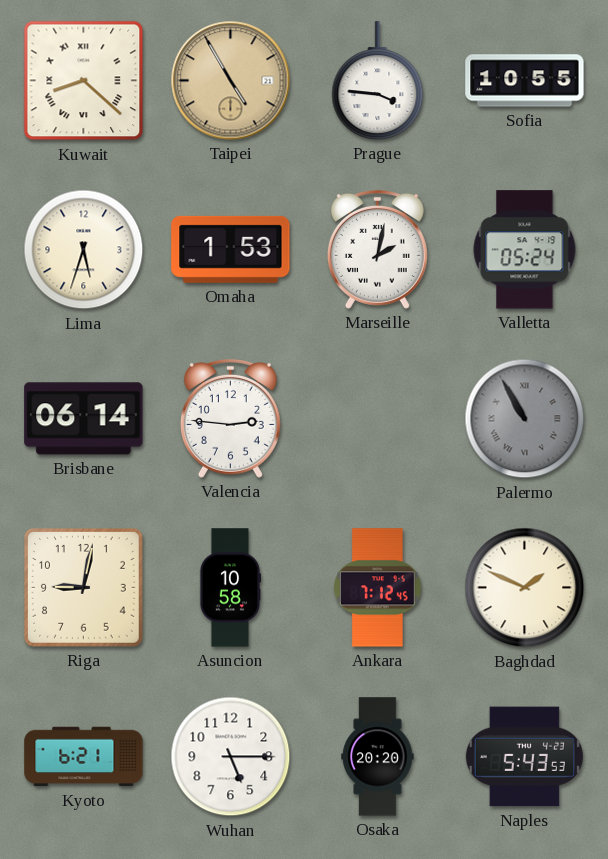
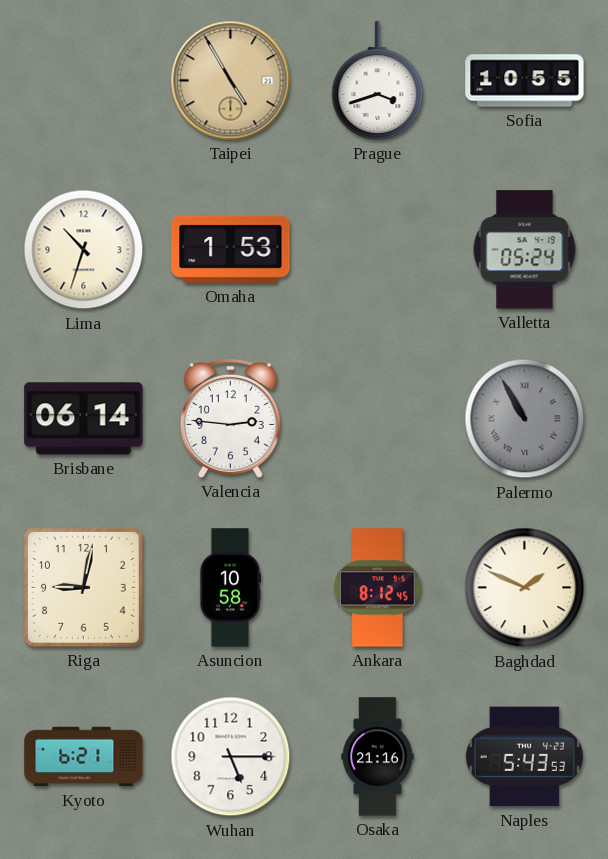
Kuwait: 8:22 -> none
Prague: 3:46 -> 3:42
Lima: 5:33 -> 10:33
Marseille: 2:02 -> none
Ankara: 7:12 -> 8:12
Osaka: 20:20 -> 21:16
